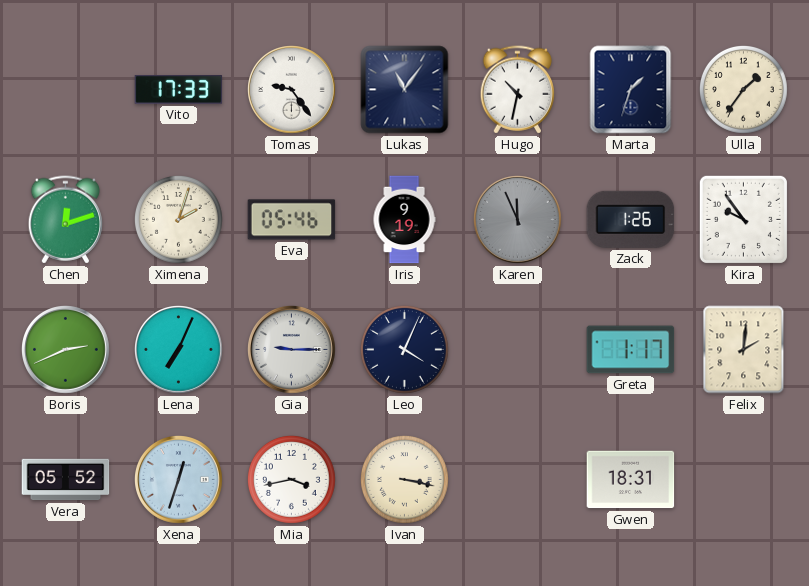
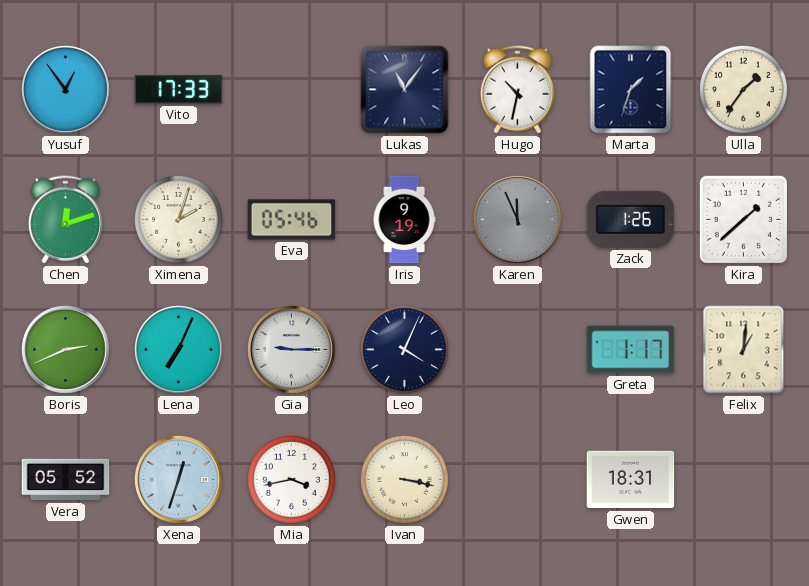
Yusuf: none -> 12:54
Tomas: 9:24 -> none
Kira: 9:54 -> 1:38
Felix: 2:01 -> 1:01
